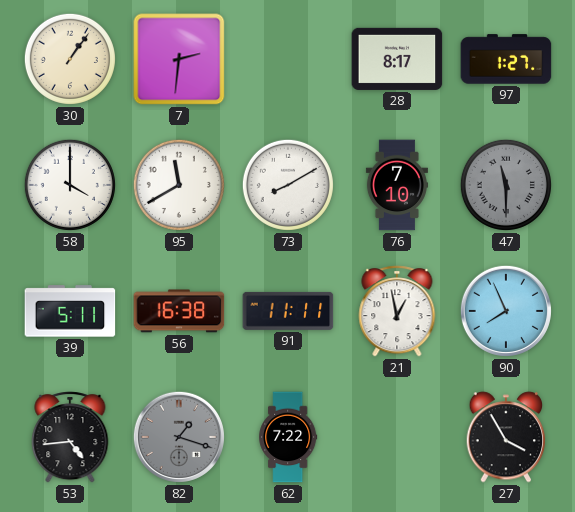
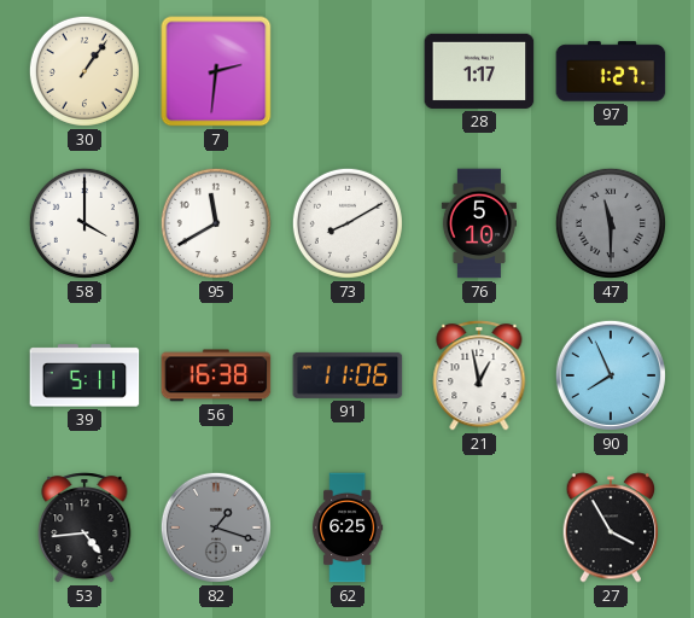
28: 8:17 -> 1:17
76: 7:10 -> 5:10
91: 11:11 -> 11:06
62: 7:22 -> 6:25
